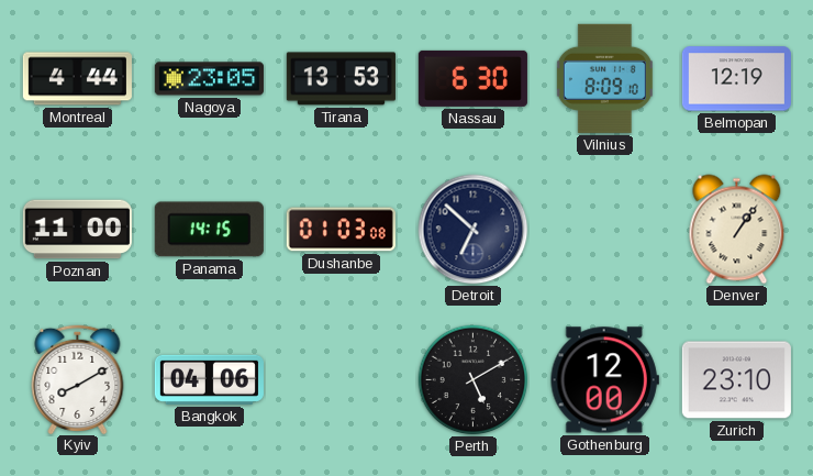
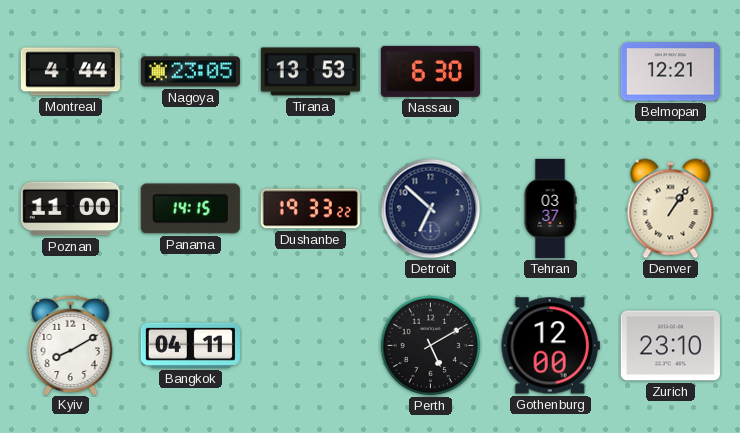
Vilnius: 8:09 -> none
Belmopan: 12:19 -> 12:21
Dushanbe: 01:03 -> 19:33
Tehran: none -> 03:37
Bangkok: 04:06 -> 04:11
